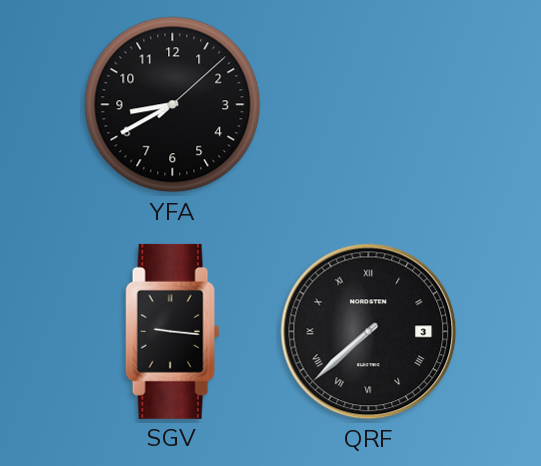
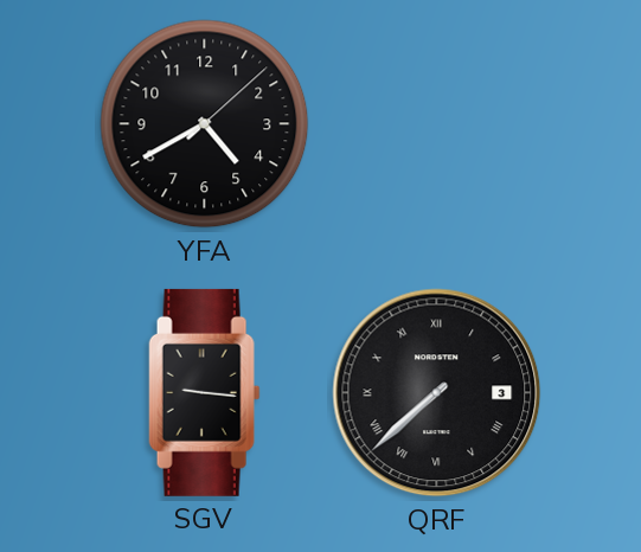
YFA: 8:40 -> 4:40
